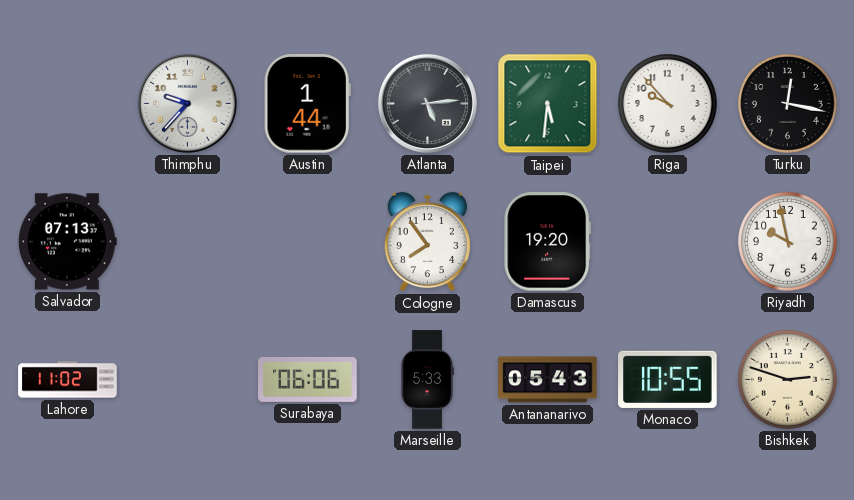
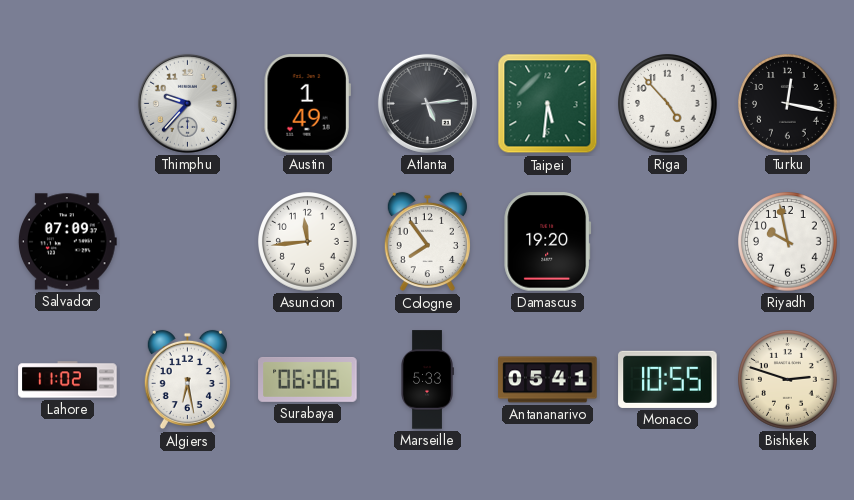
Austin: 1:44 -> 1:49
Riga: 9:53 -> 4:53
Salvador: 07:13 -> 07:09
Asuncion: none -> 11:44
Algiers: none -> 6:28
Antananarivo: 05:43 -> 05:41
